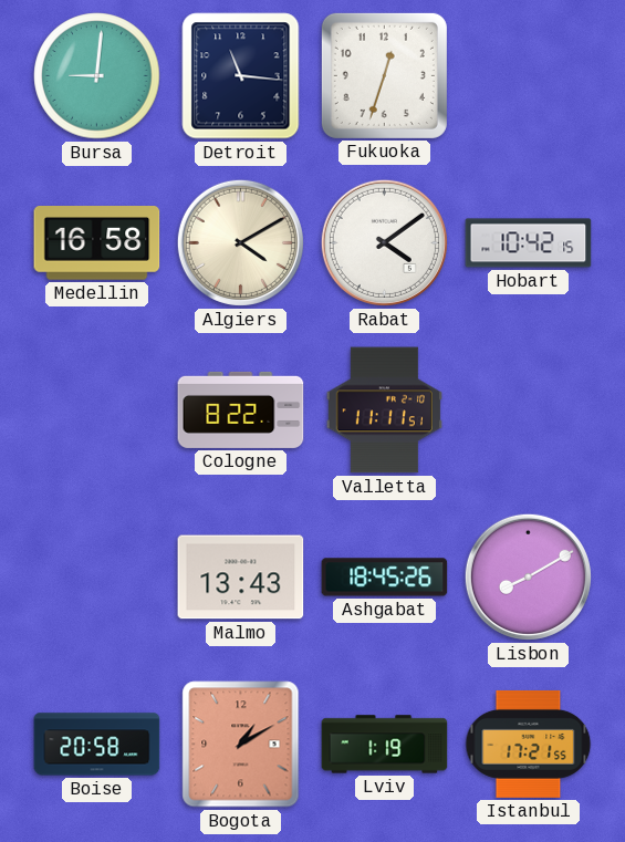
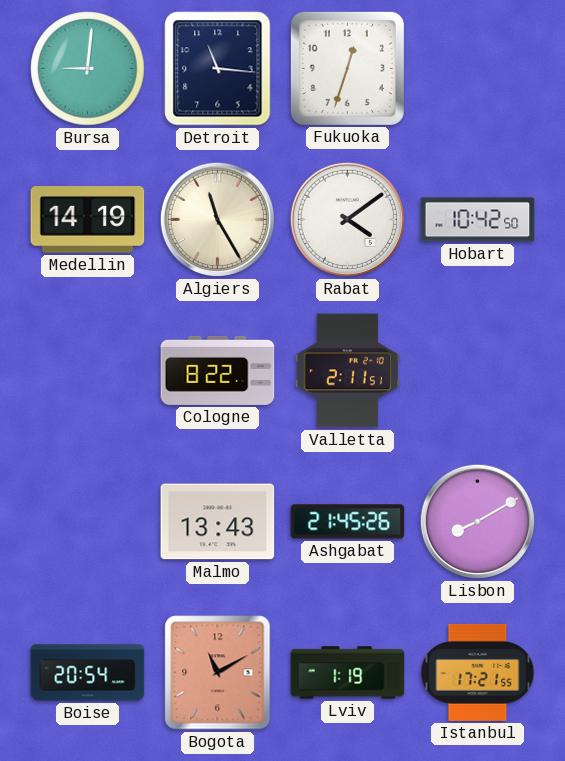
Medellin: 16:58 -> 14:19
Algiers: 4:10 -> 11:25
Hobart: 10:42:15 -> 10:42:50
Valletta: 11:11 -> 2:11
Ashgabat: 18:45 -> 21:45
Boise: 20:58 -> 20:54
Bogota: 1:10 -> 11:10
